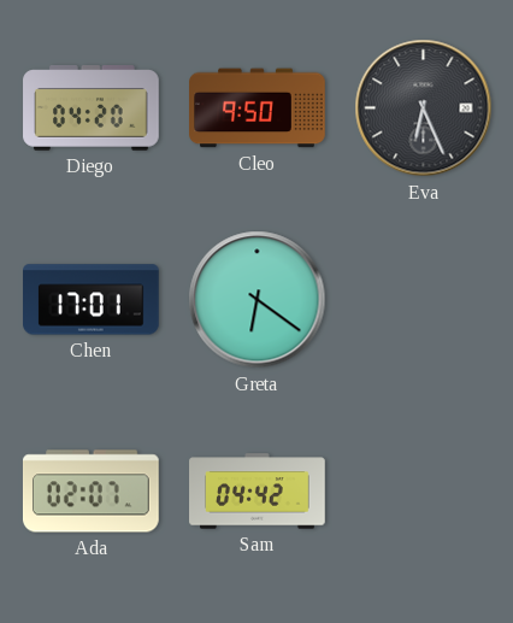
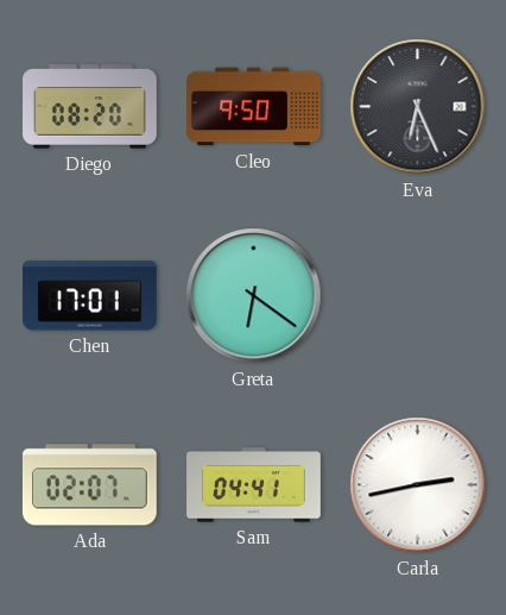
Diego: 04:20 -> 08:20
Sam: 04:42 -> 04:41
Carla: none -> 2:43
